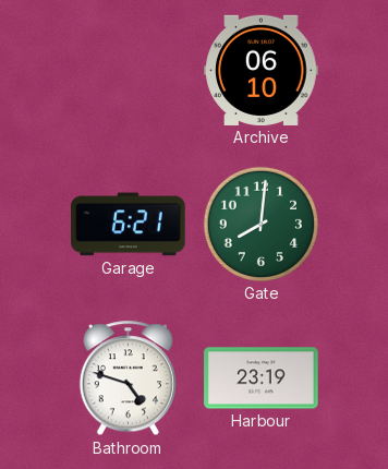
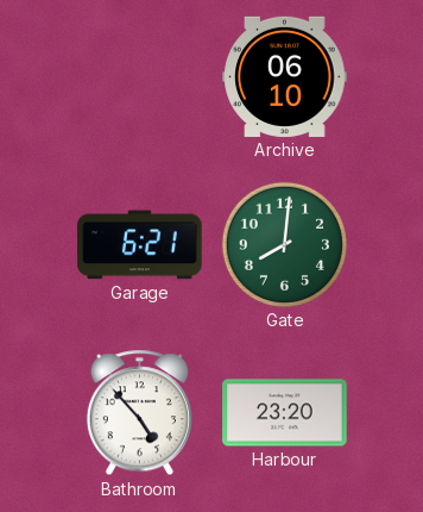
Bathroom: 4:48 -> 4:53
Harbour: 23:19 -> 23:20
